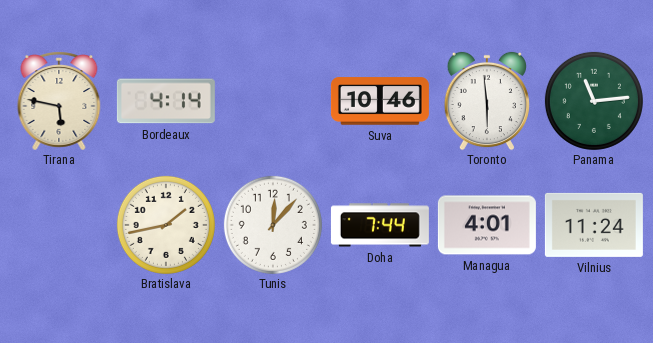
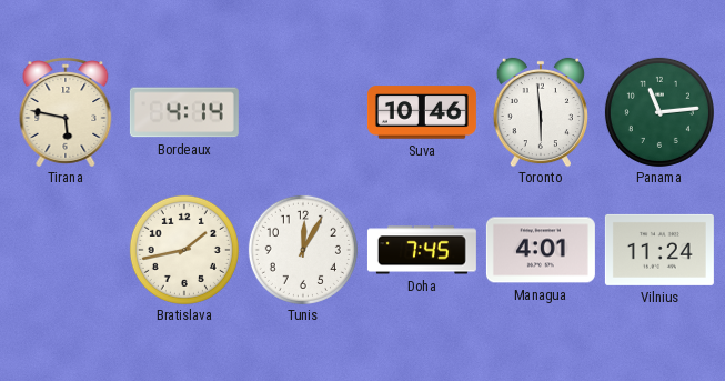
Tunis: 12:07 -> 12:05
Doha: 7:44 -> 7:45
